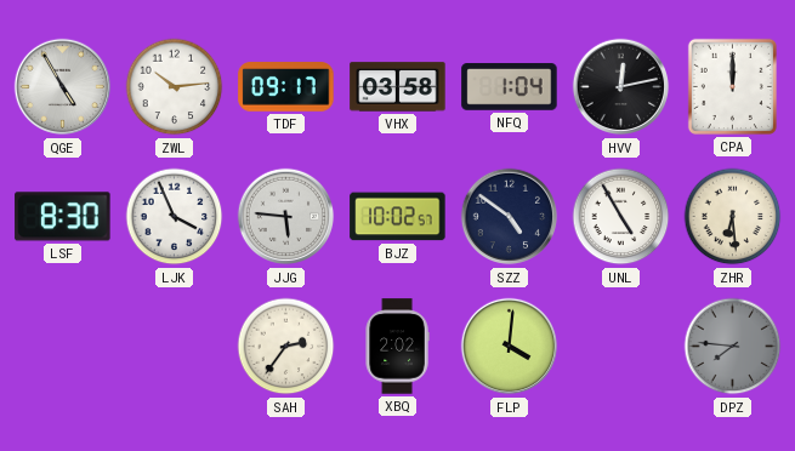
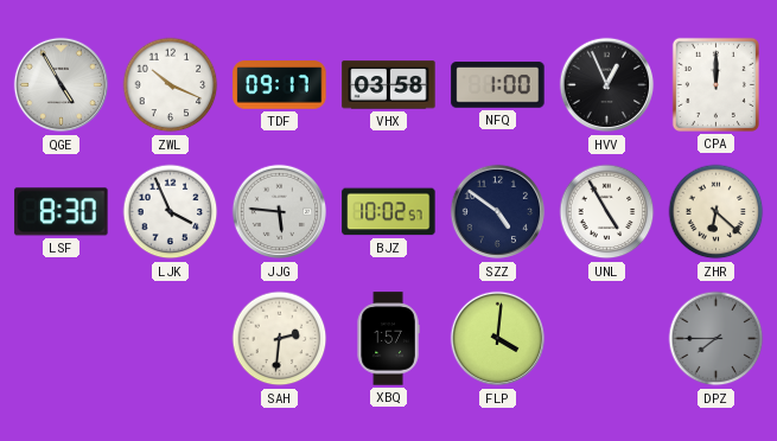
ZWL: 10:14 -> 10:19
NFQ: 1:04 -> 1:00
HVV: 12:13 -> 12:56
ZHR: 6:29 -> 6:22
SAH: 2:36 -> 2:31
XBQ: 2:02 -> 1:57
DPZ: 7:46 -> 7:45
